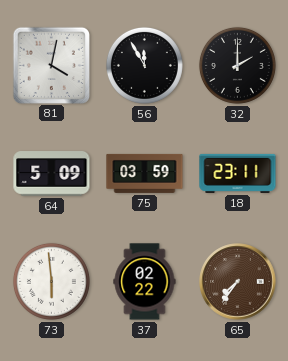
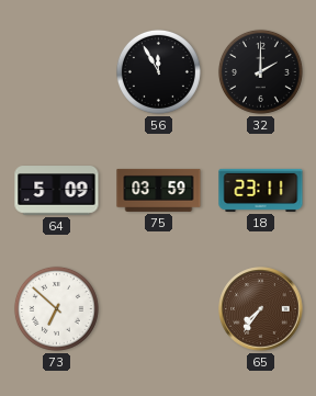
81: 4:02 -> none
73: 5:59 -> 6:52
37: 02:22 -> none
